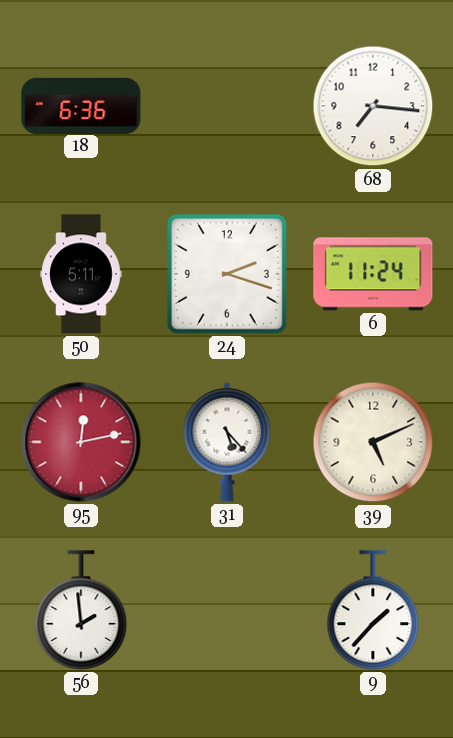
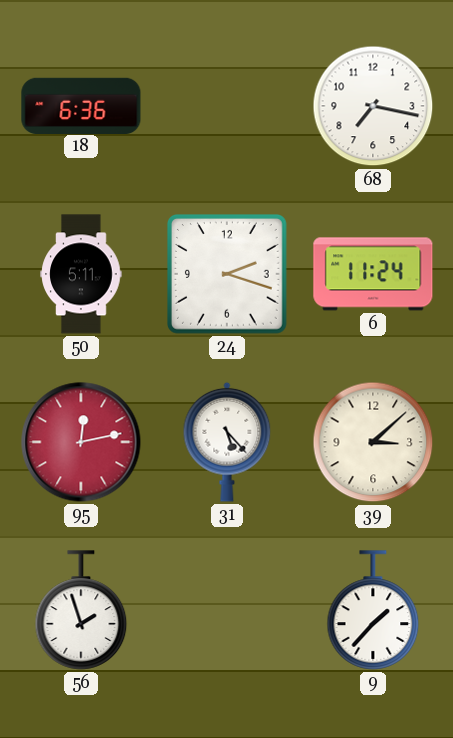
68: 7:16 -> 7:17
39: 5:11 -> 3:08
56: 1:59 -> 1:57
